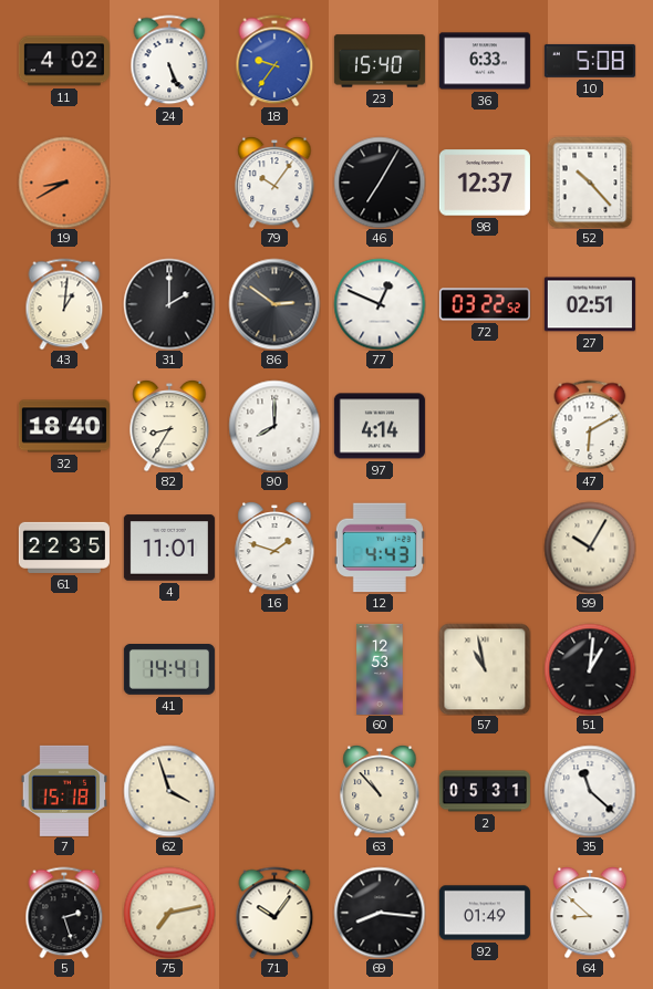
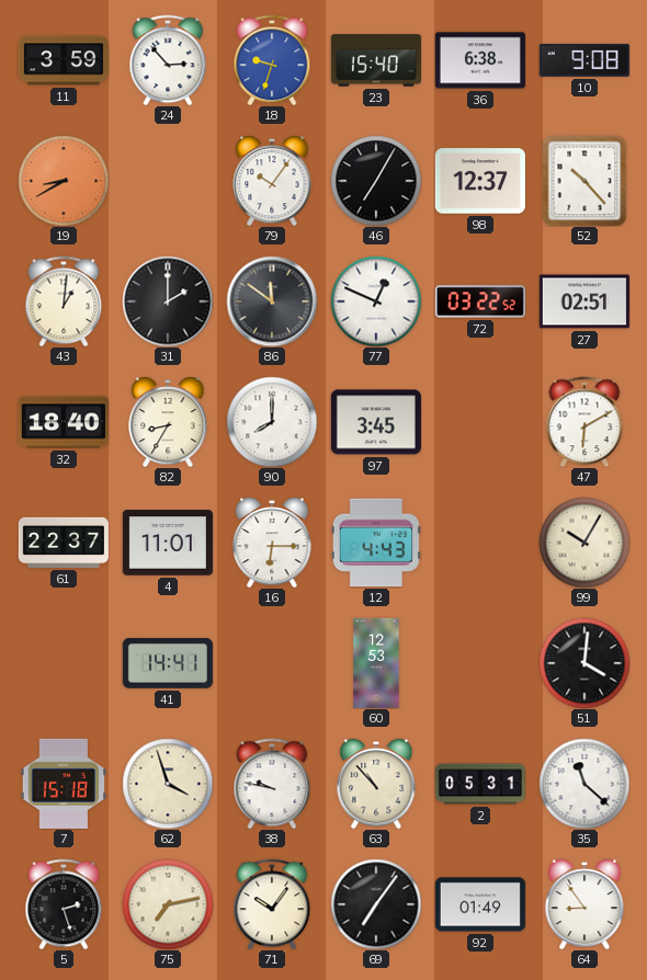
11: 4:02 -> 3:59
24: 5:26 -> 2:53
18: 9:36 -> 9:33
36: 6:33 -> 6:38
10: 5:08 -> 9:08
86: 2:51 -> 11:51
97: 4:14 -> 3:45
61: 22:35 -> 22:37
16: 1:48 -> 6:15
57: 10:58 -> none
51: 1:01 -> 4:01
38: none -> 9:47
69: 8:16 -> 7:06
64: 8:52 -> 8:54
